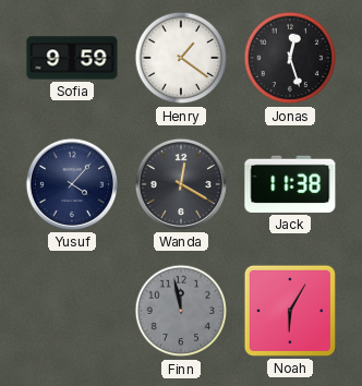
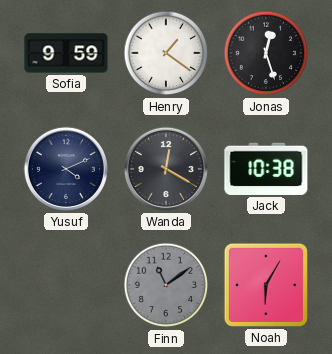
Yusuf: 4:07 -> 4:11
Jack: 11:38 -> 10:38
Finn: 11:58 -> 11:09
